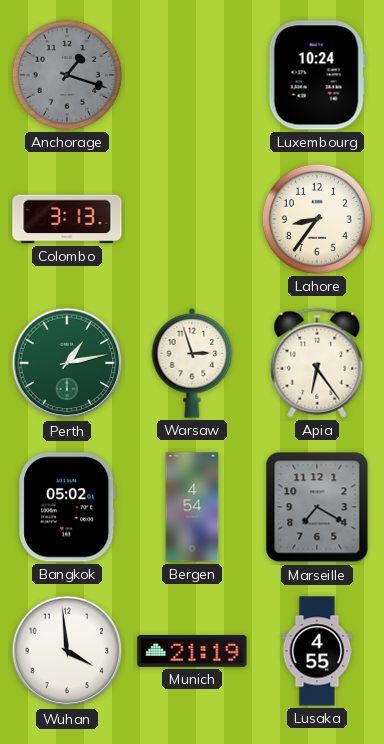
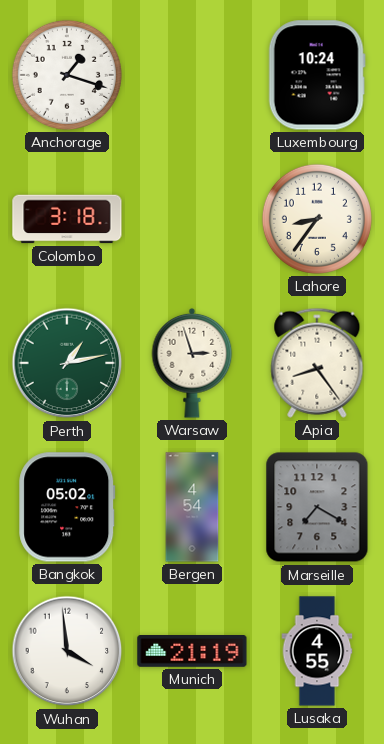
Anchorage dial: grey -> white
Colombo: 3:13 -> 3:18
Apia: 6:24 -> 8:24
